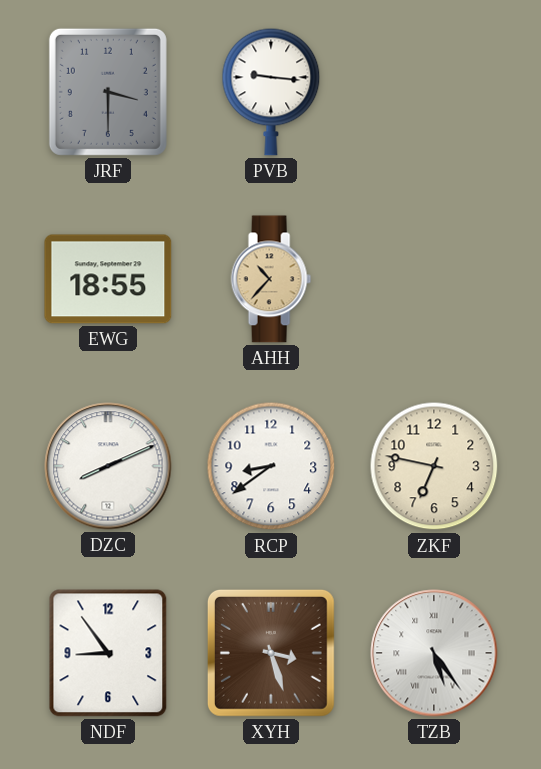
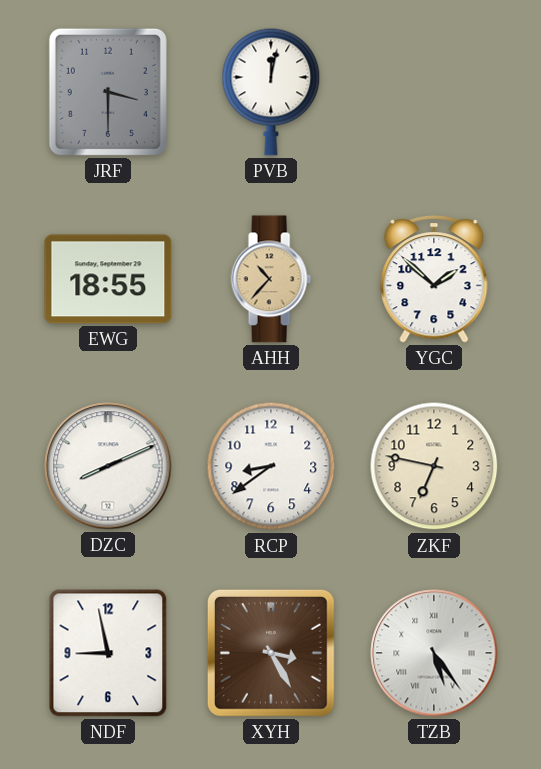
PVB: 9:16 -> 12:02
YGC: none -> 1:52
NDF: 8:54 -> 8:58
XYH: 3:27 -> 3:25
